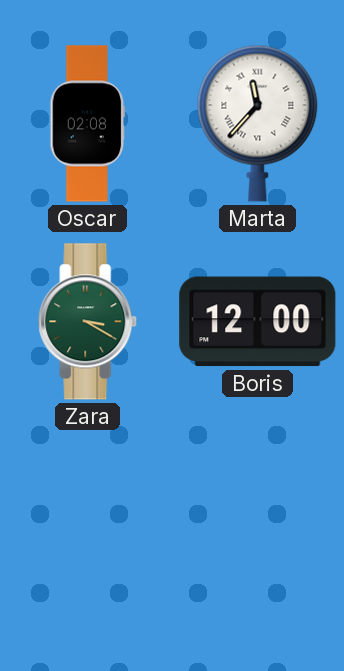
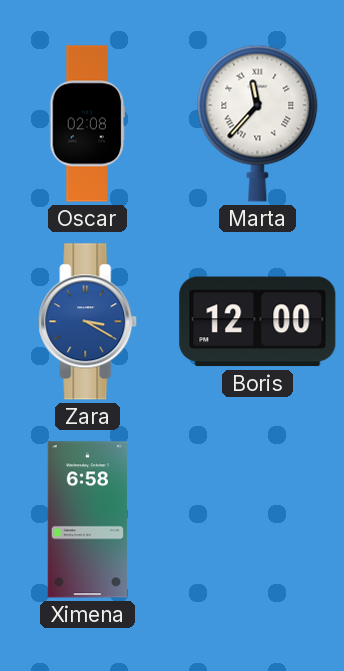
Zara dial: green -> blue
Ximena: none -> 6:58
